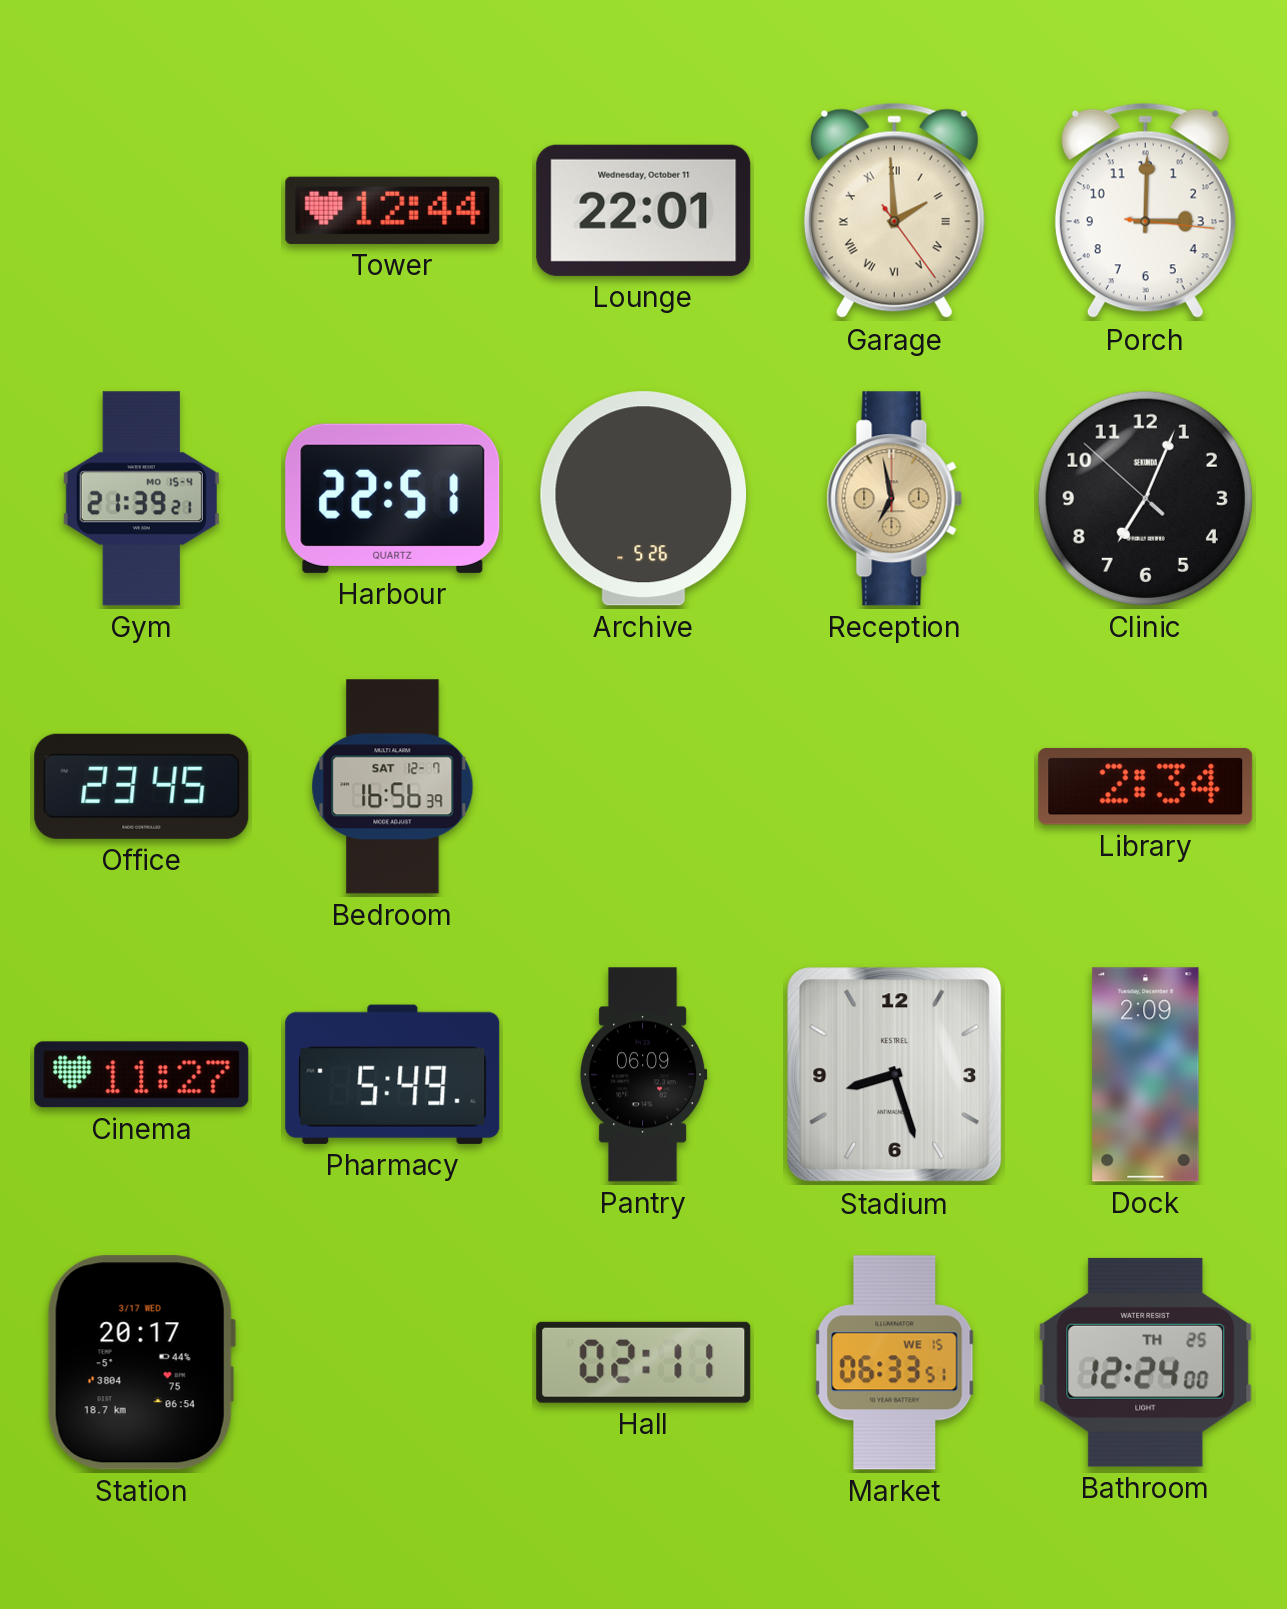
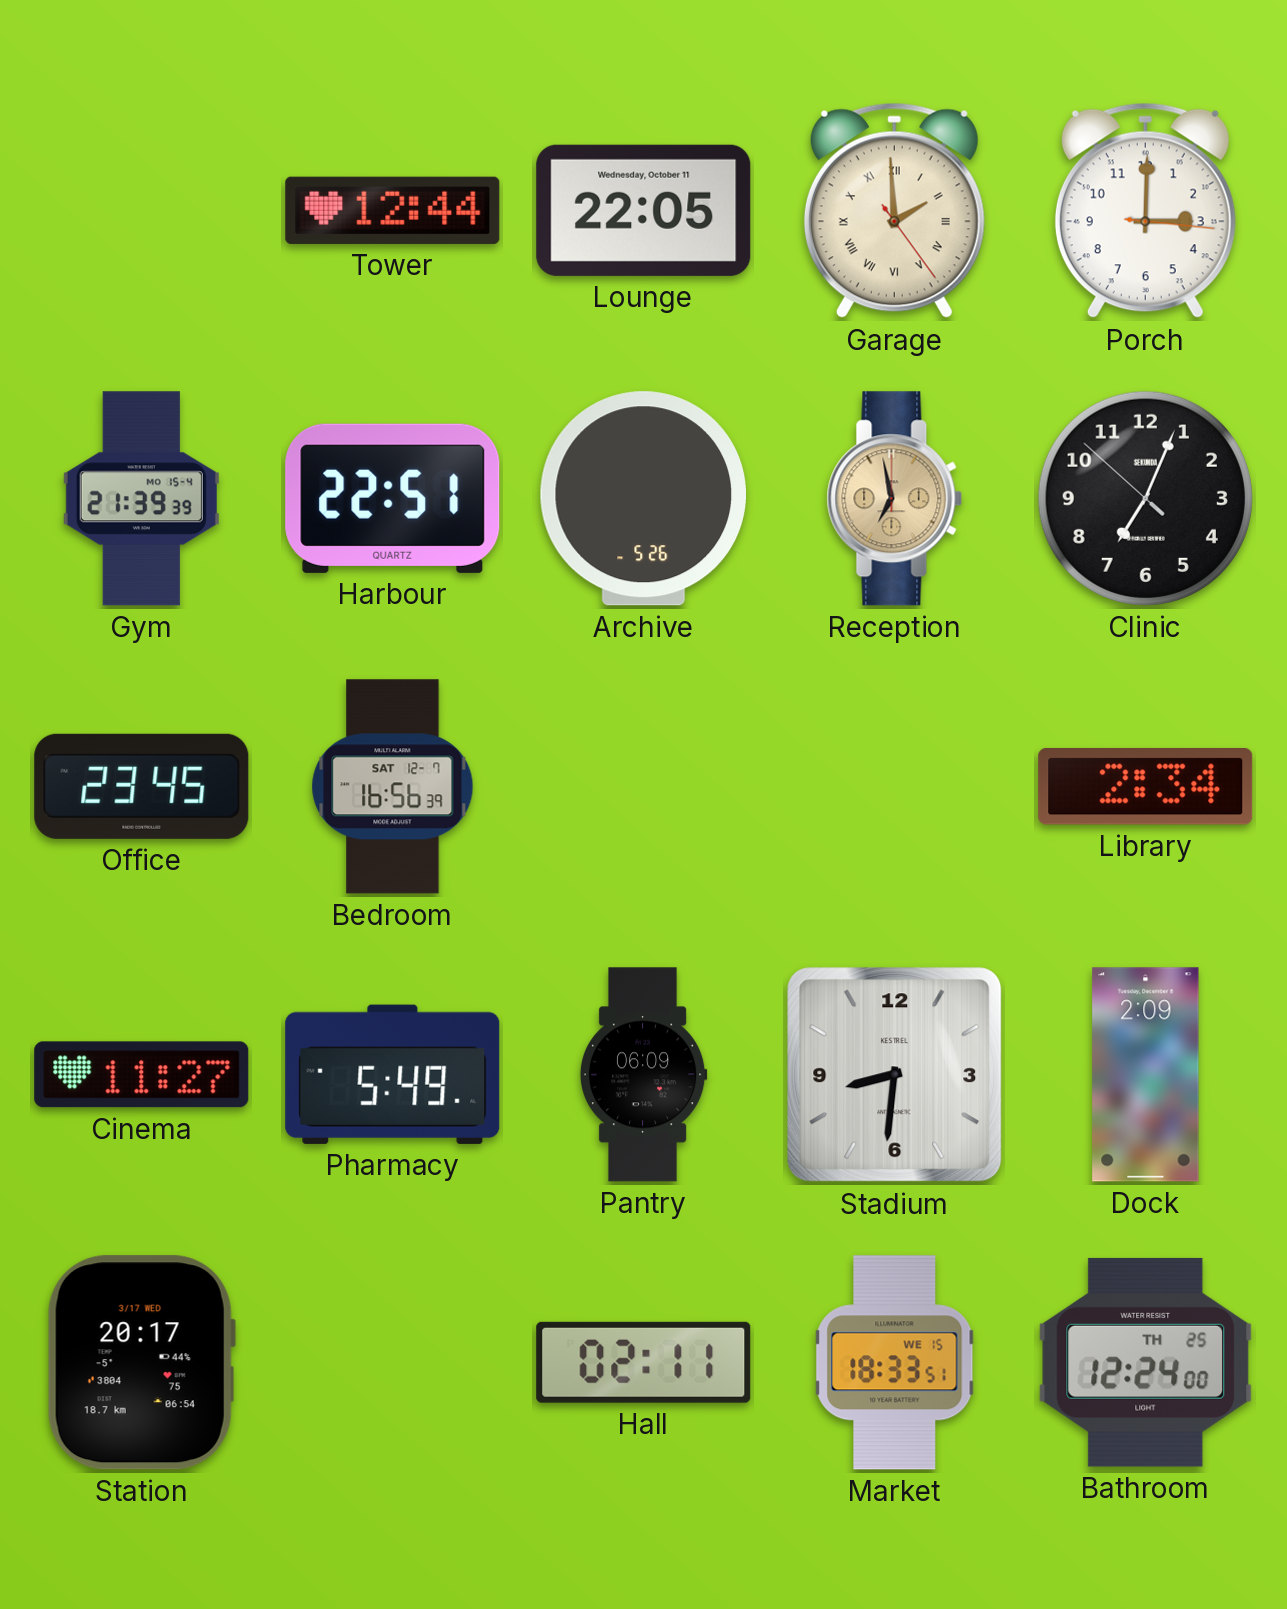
Lounge: 22:01 -> 22:05
Gym: 21:39:21 -> 21:39:39
Stadium: 8:27 -> 8:31
Market: 06:33 -> 18:33
